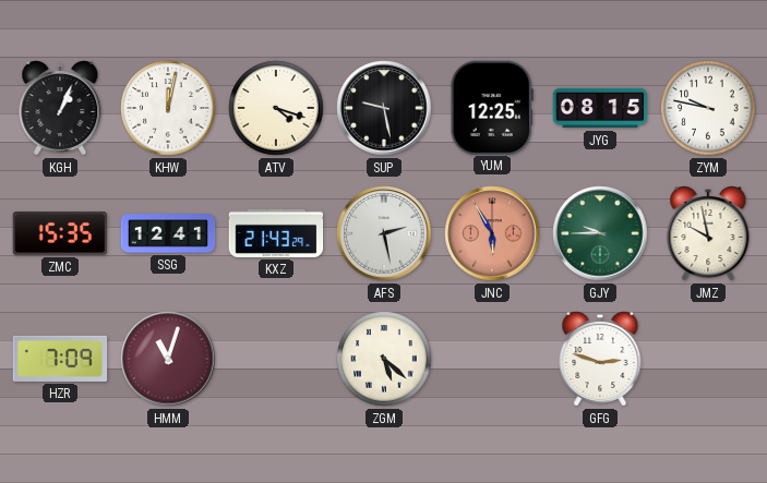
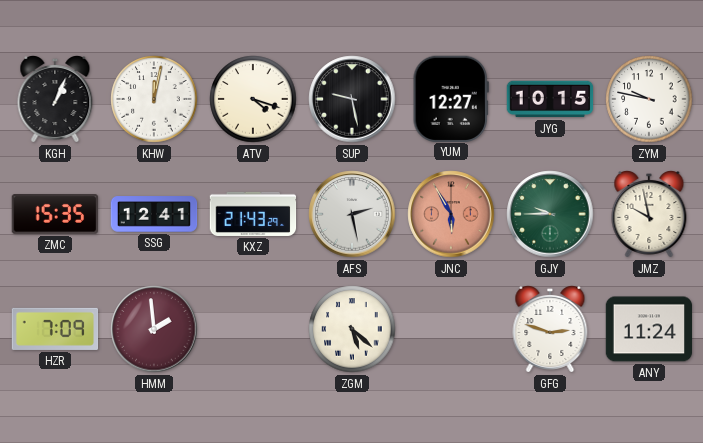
YUM: 12:25 -> 12:27
JYG: 08:15 -> 10:15
HMM: 11:03 -> 1:59
ANY: none -> 11:24
